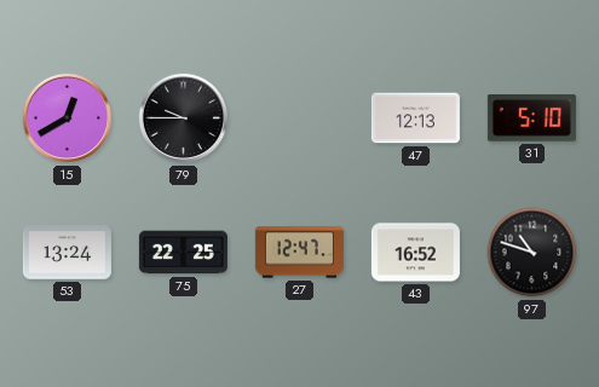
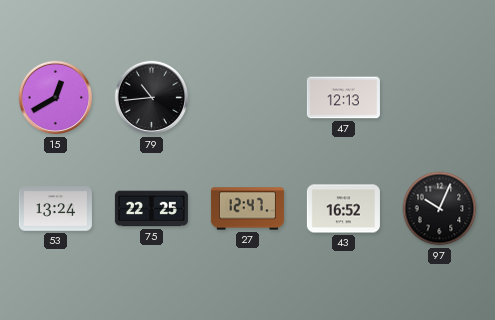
79: 9:45 -> 10:44
31: 5:10 -> none
97: 10:48 -> 10:04
